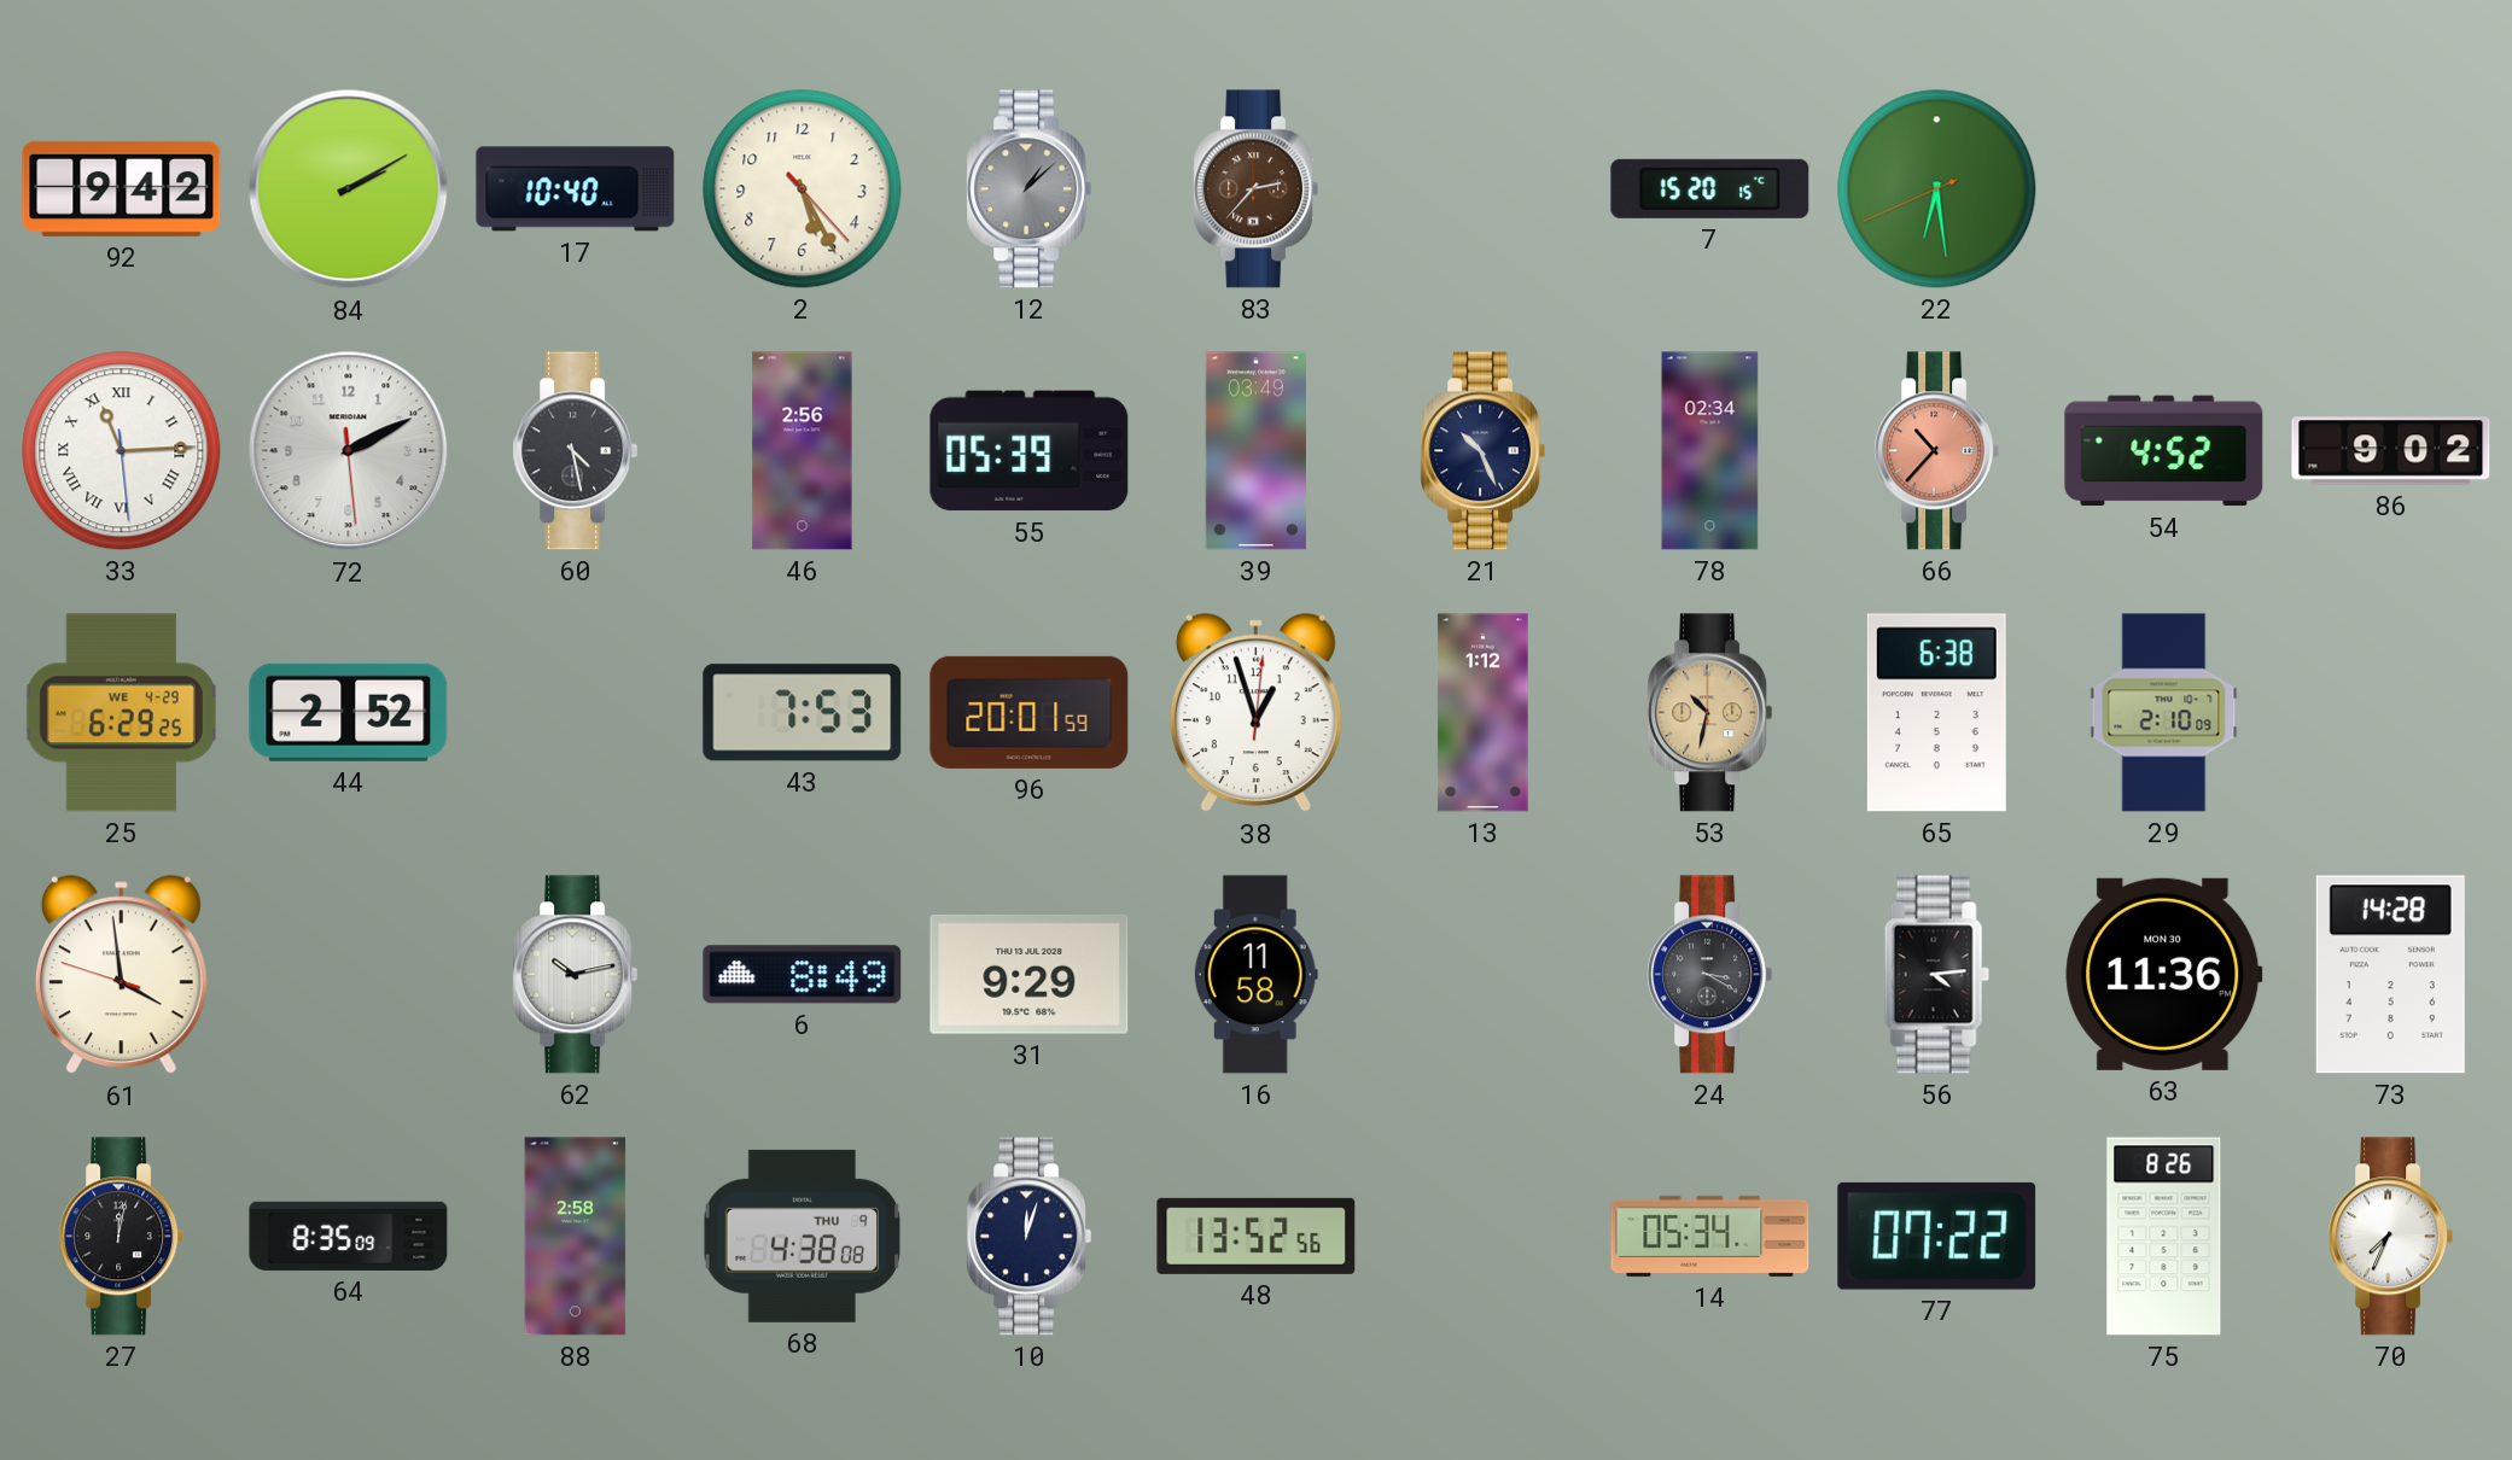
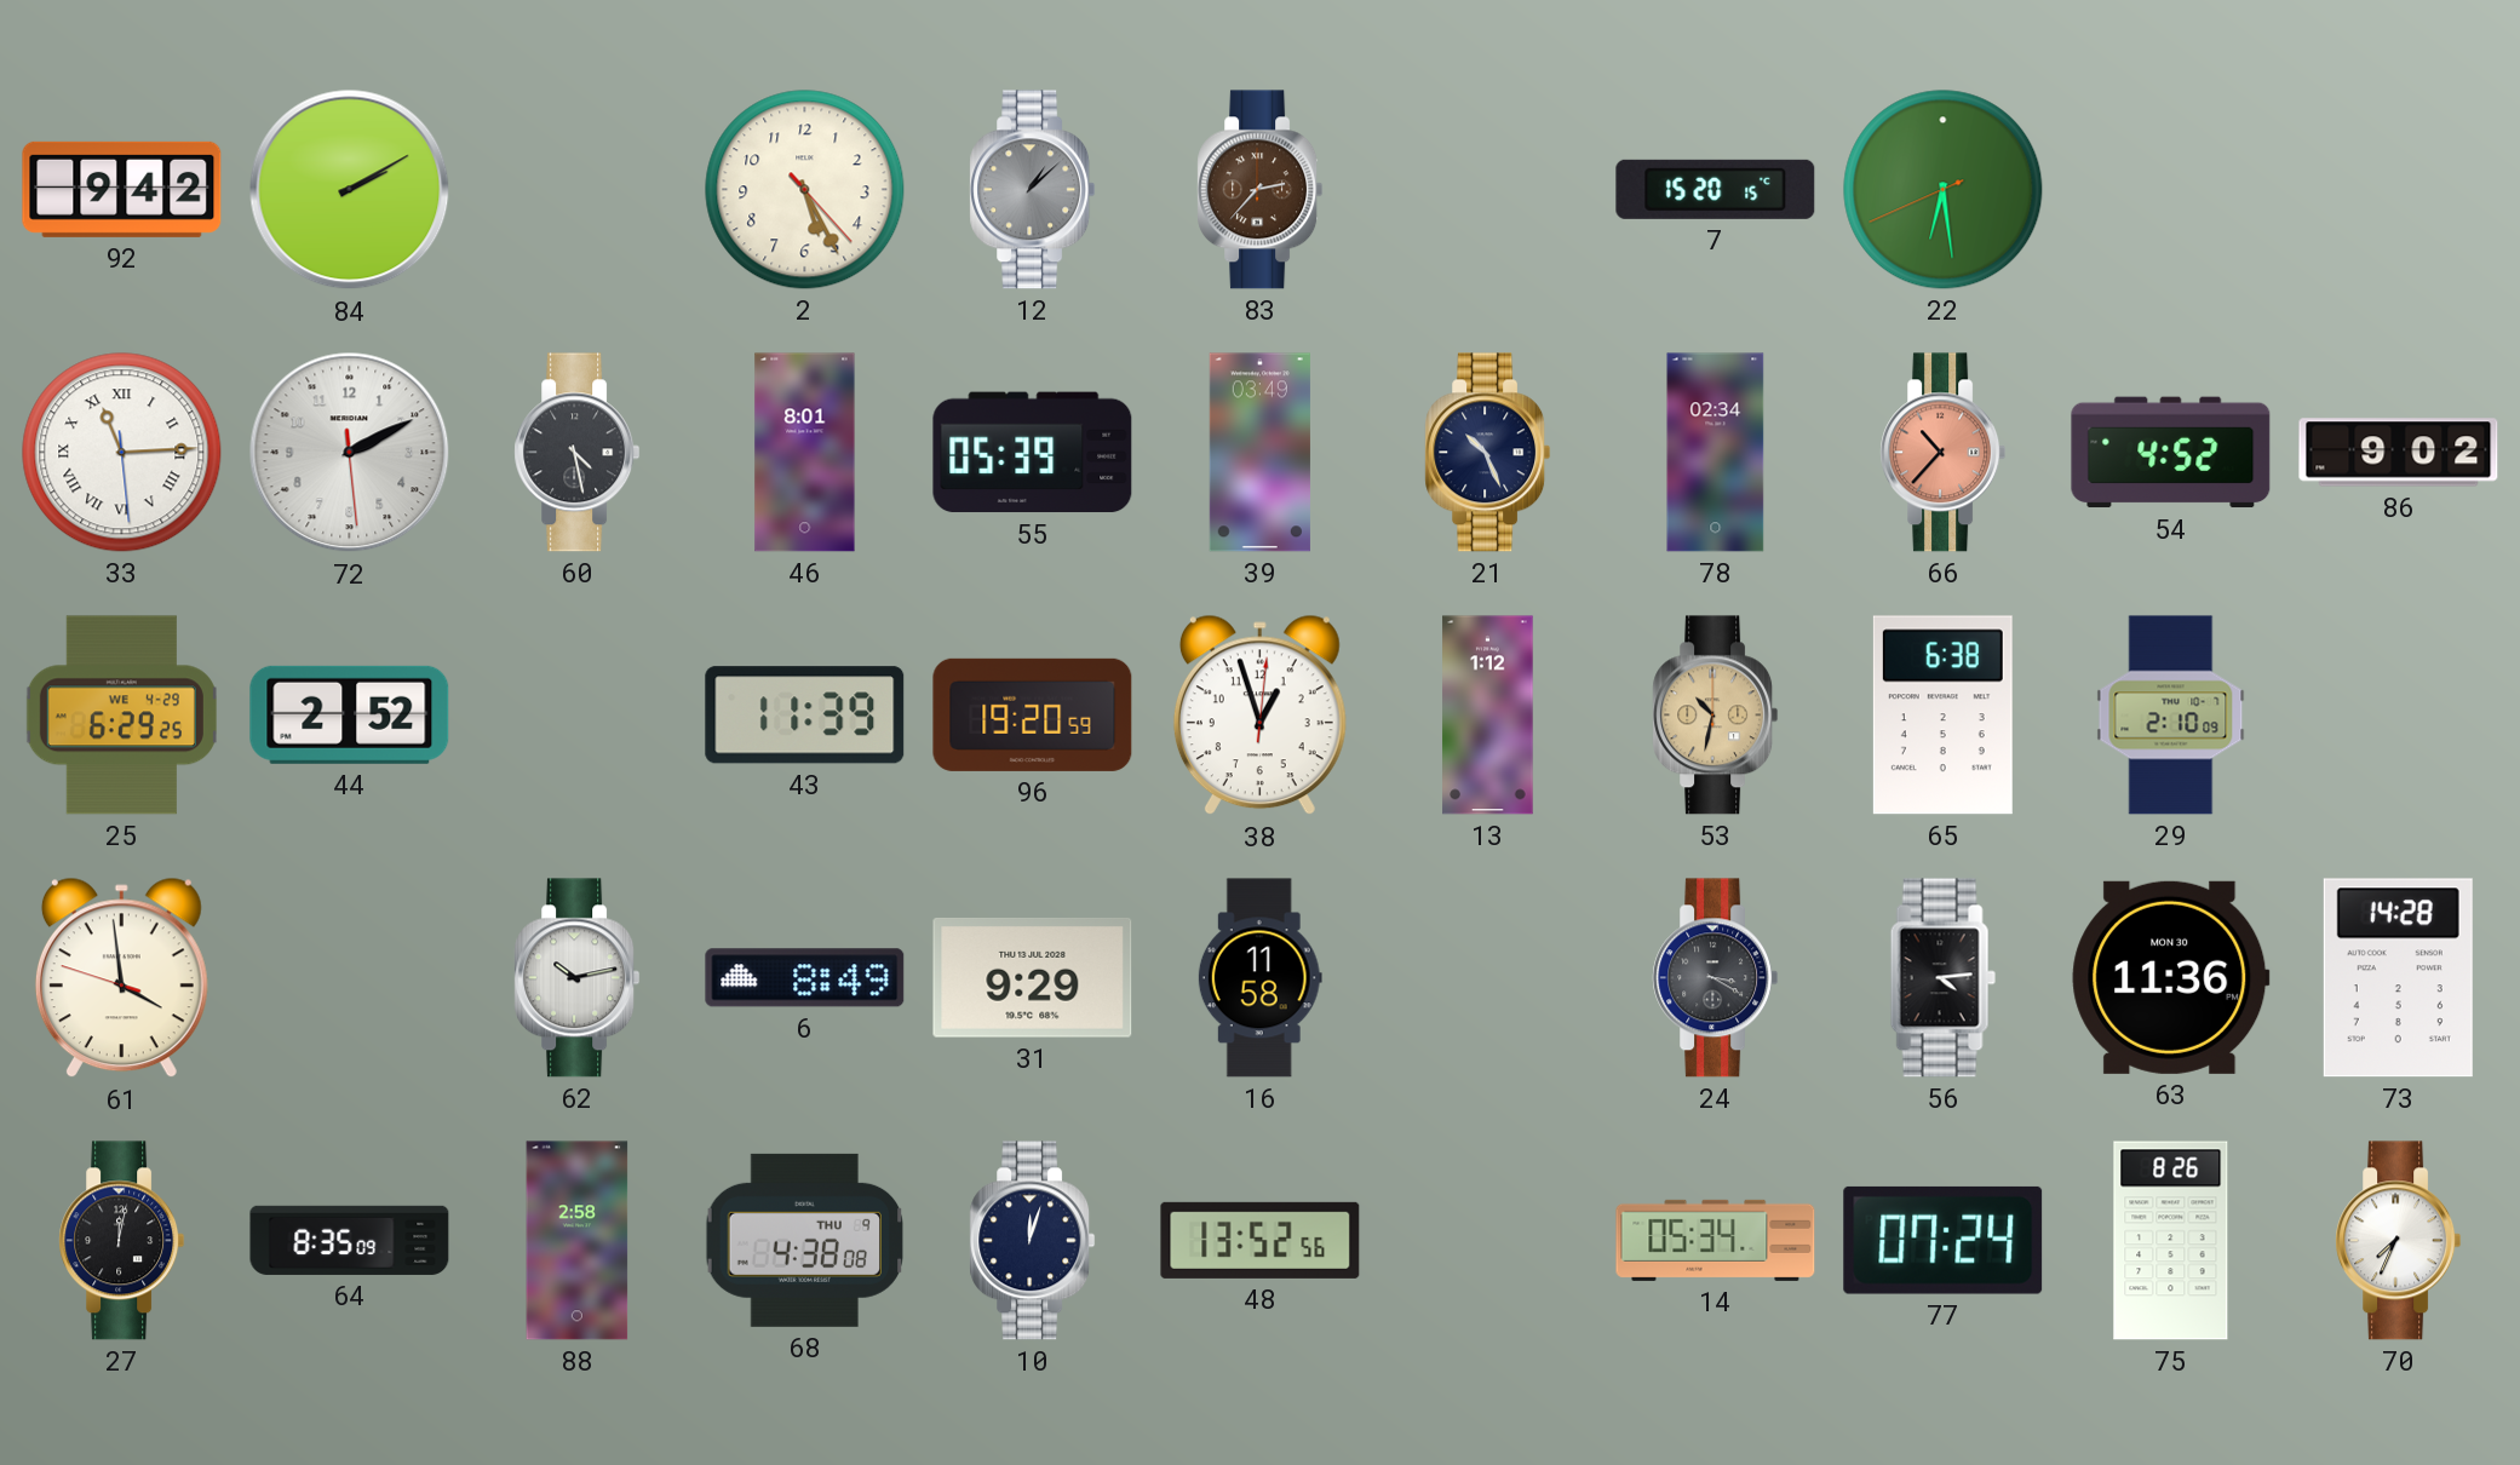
17: 10:40 -> none
46: 2:56 -> 8:01
43: 7:53 -> 11:39
96: 20:01 -> 19:20
77: 07:22 -> 07:24
